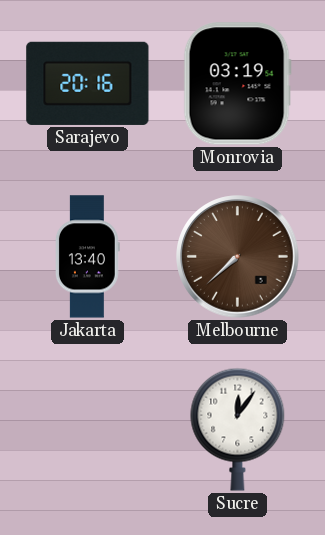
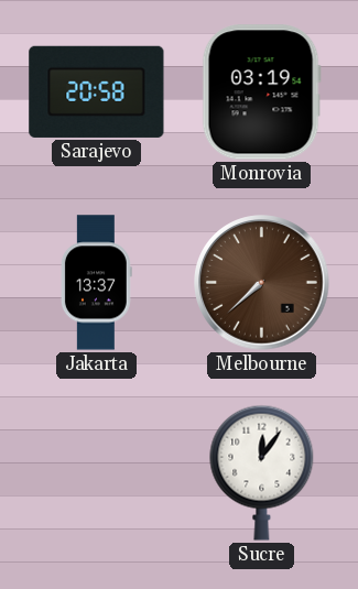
Sarajevo: 20:16 -> 20:58
Jakarta: 13:40 -> 13:37
